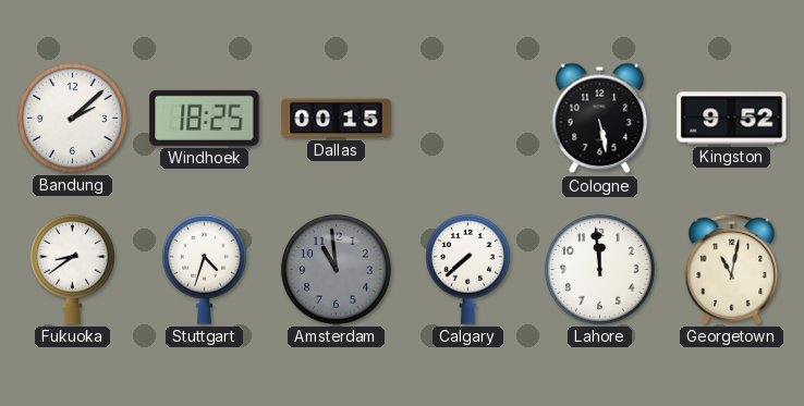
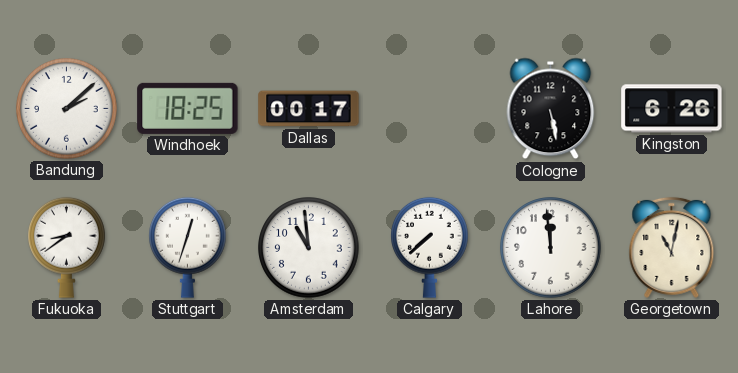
Dallas: 00:15 -> 00:17
Kingston: 9:52 -> 6:26
Stuttgart: 4:33 -> 12:33
Amsterdam dial: grey -> white
